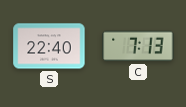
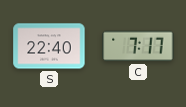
C: 7:13 -> 7:17
